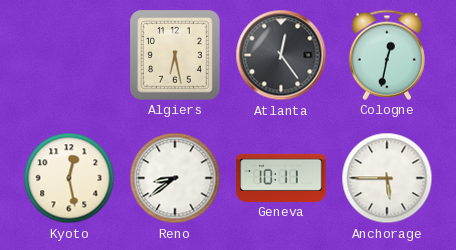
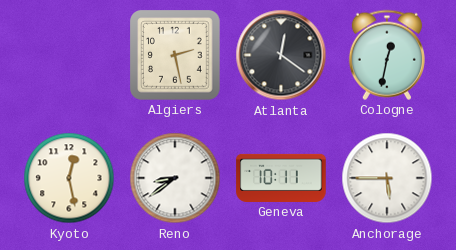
Algiers: 6:28 -> 2:28
Atlanta: 12:24 -> 12:21
